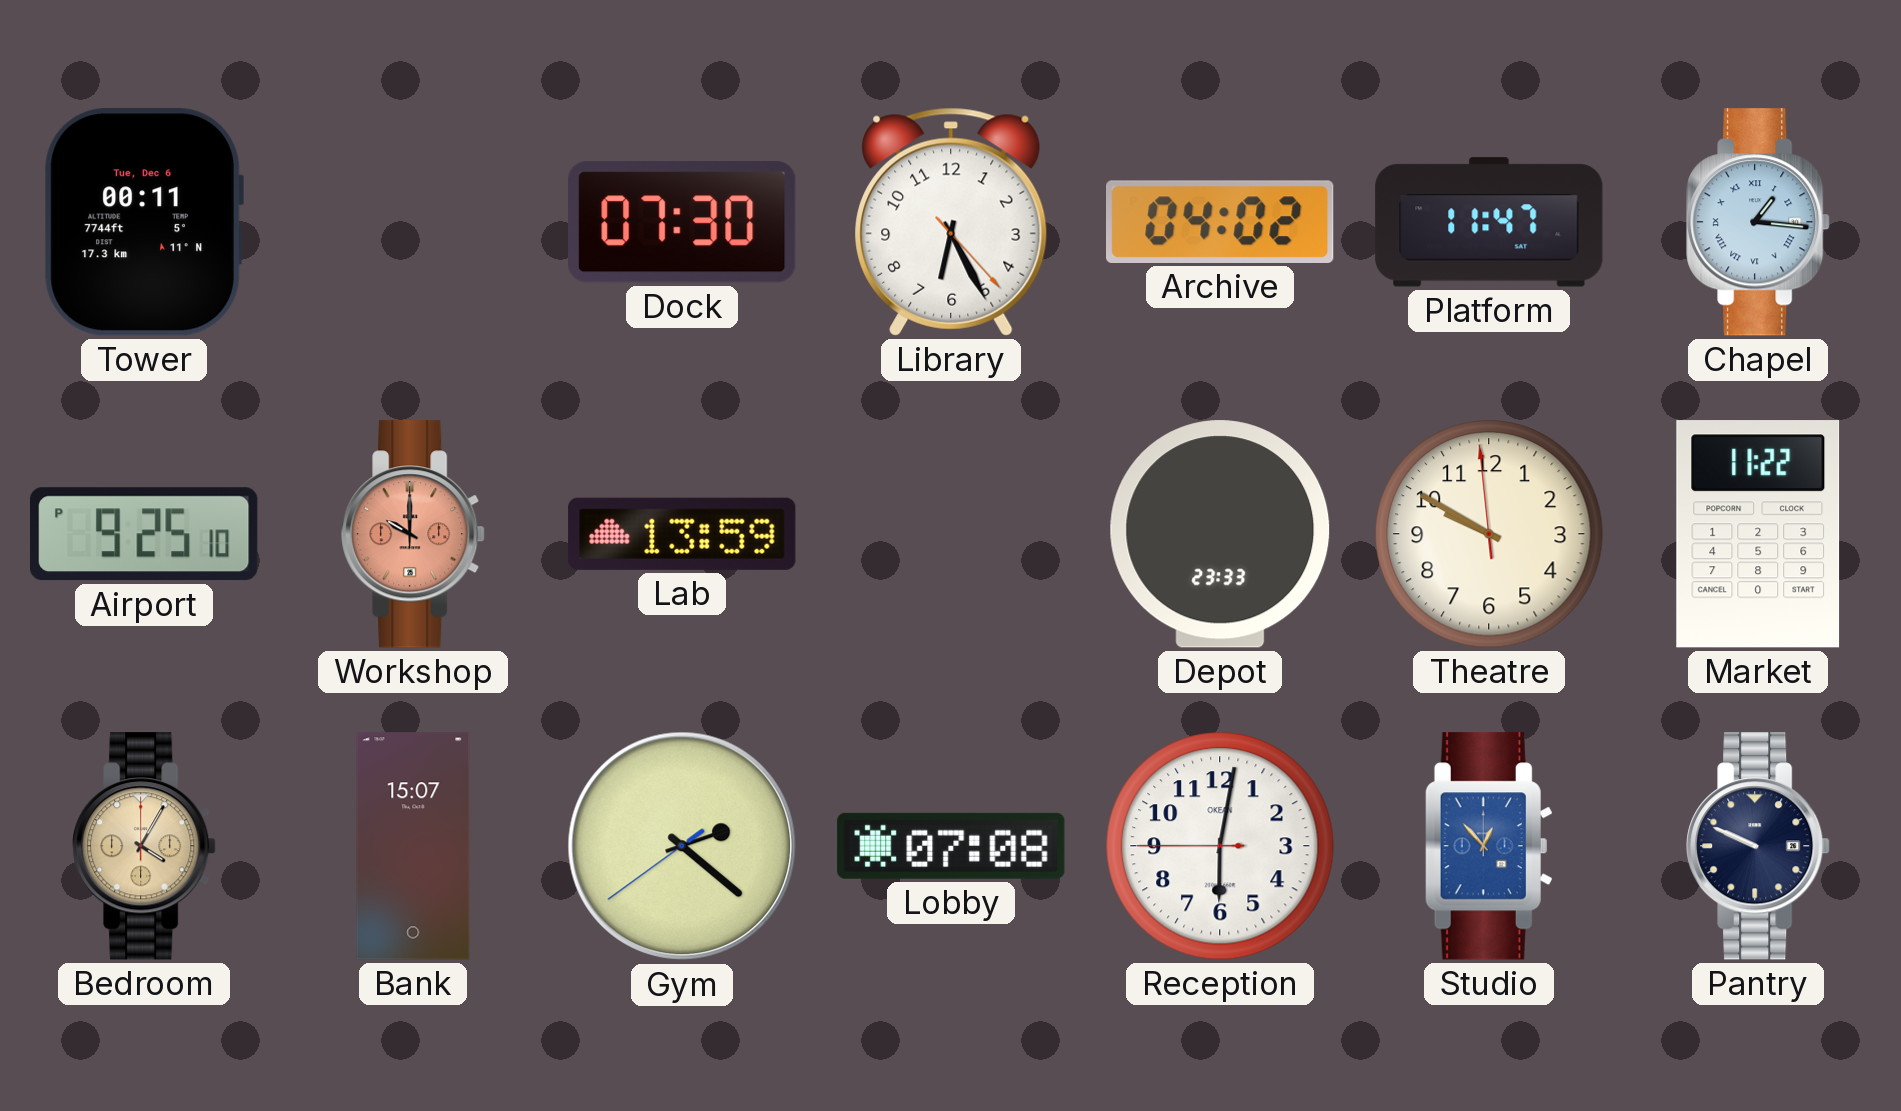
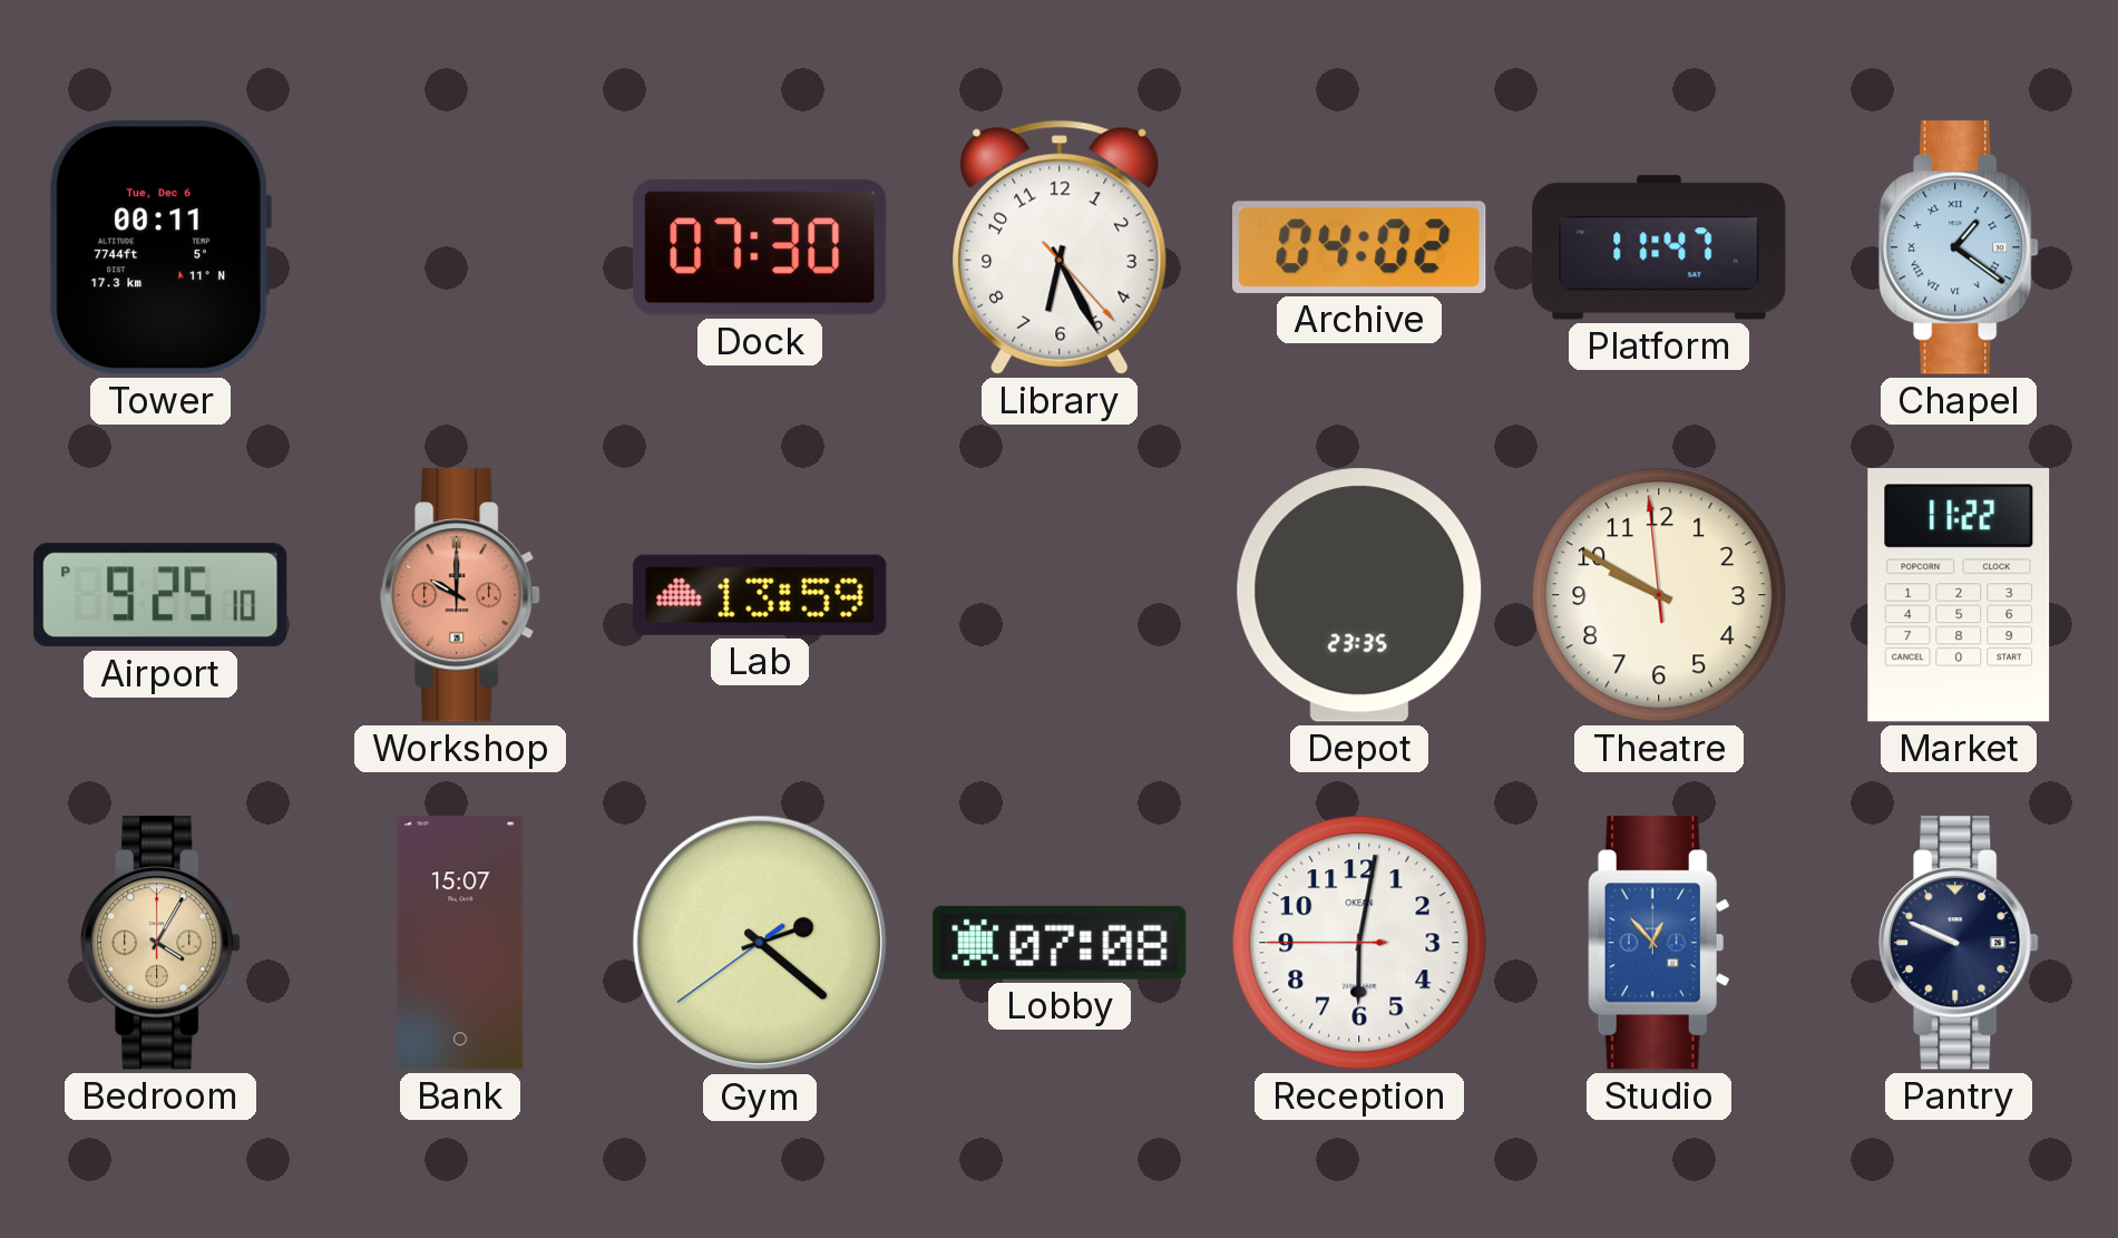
Chapel: 1:16 -> 1:21
Depot: 23:33 -> 23:35
